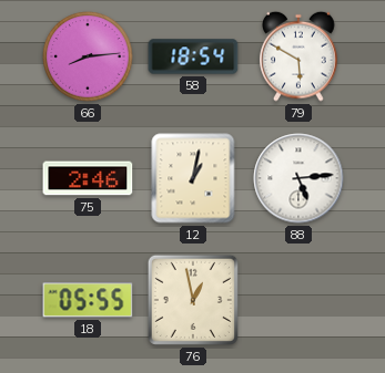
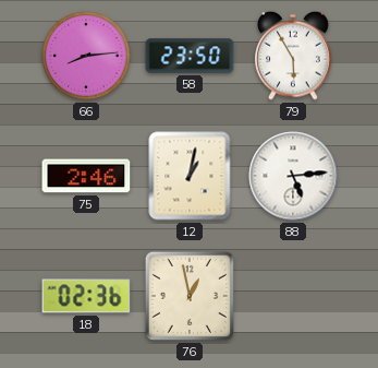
58: 18:54 -> 23:50
79: 5:50 -> 5:55
18: 05:55 -> 02:36
